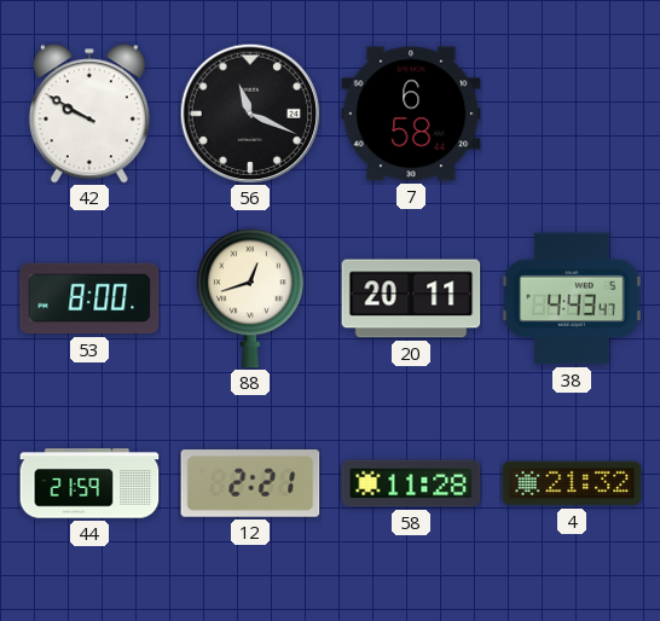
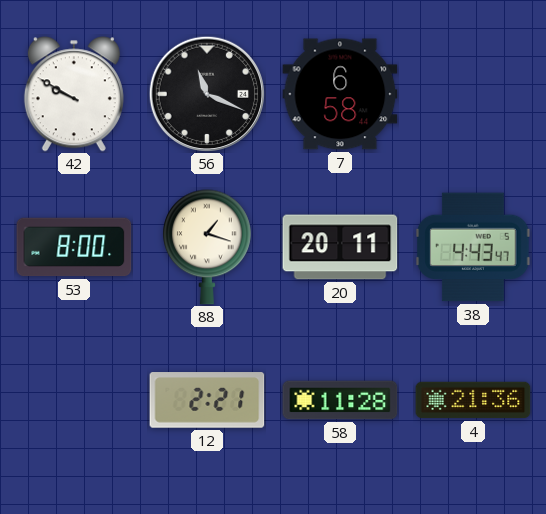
88: 12:42 -> 1:18
44: 21:59 -> none
4: 21:32 -> 21:36
